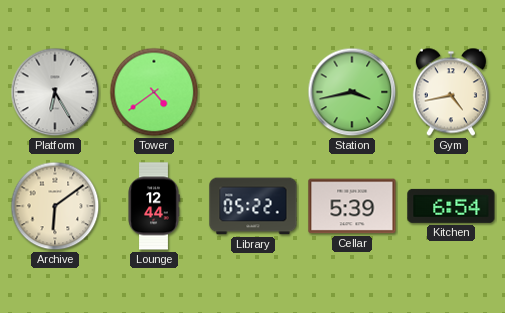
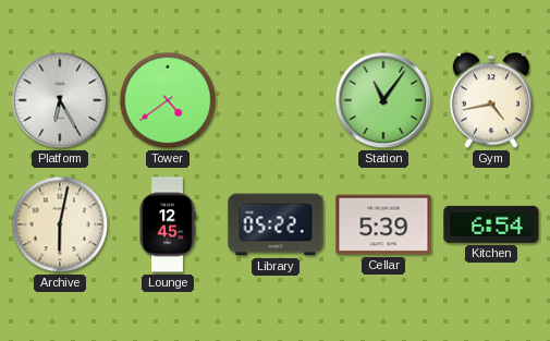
Station: 3:43 -> 11:06
Archive: 6:09 -> 6:02
Lounge: 12:44 -> 12:45
